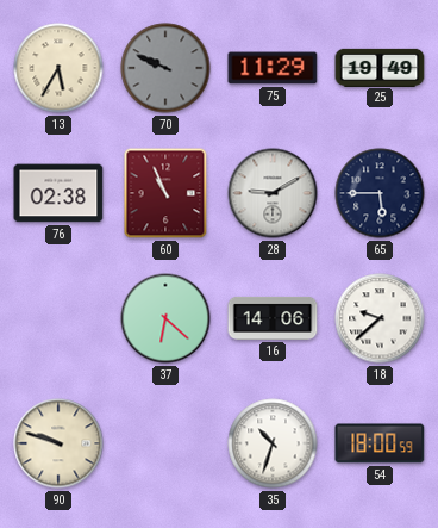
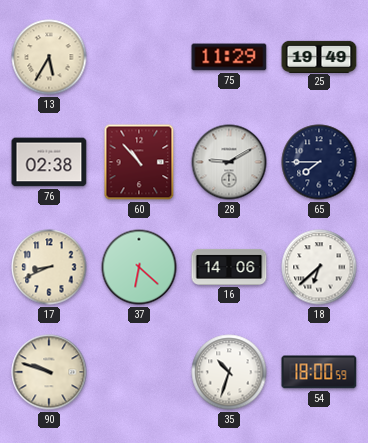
70: 9:49 -> none
60: 10:56 -> 10:53
65: 5:45 -> 7:45
17: none -> 8:41
18: 9:38 -> 6:38
